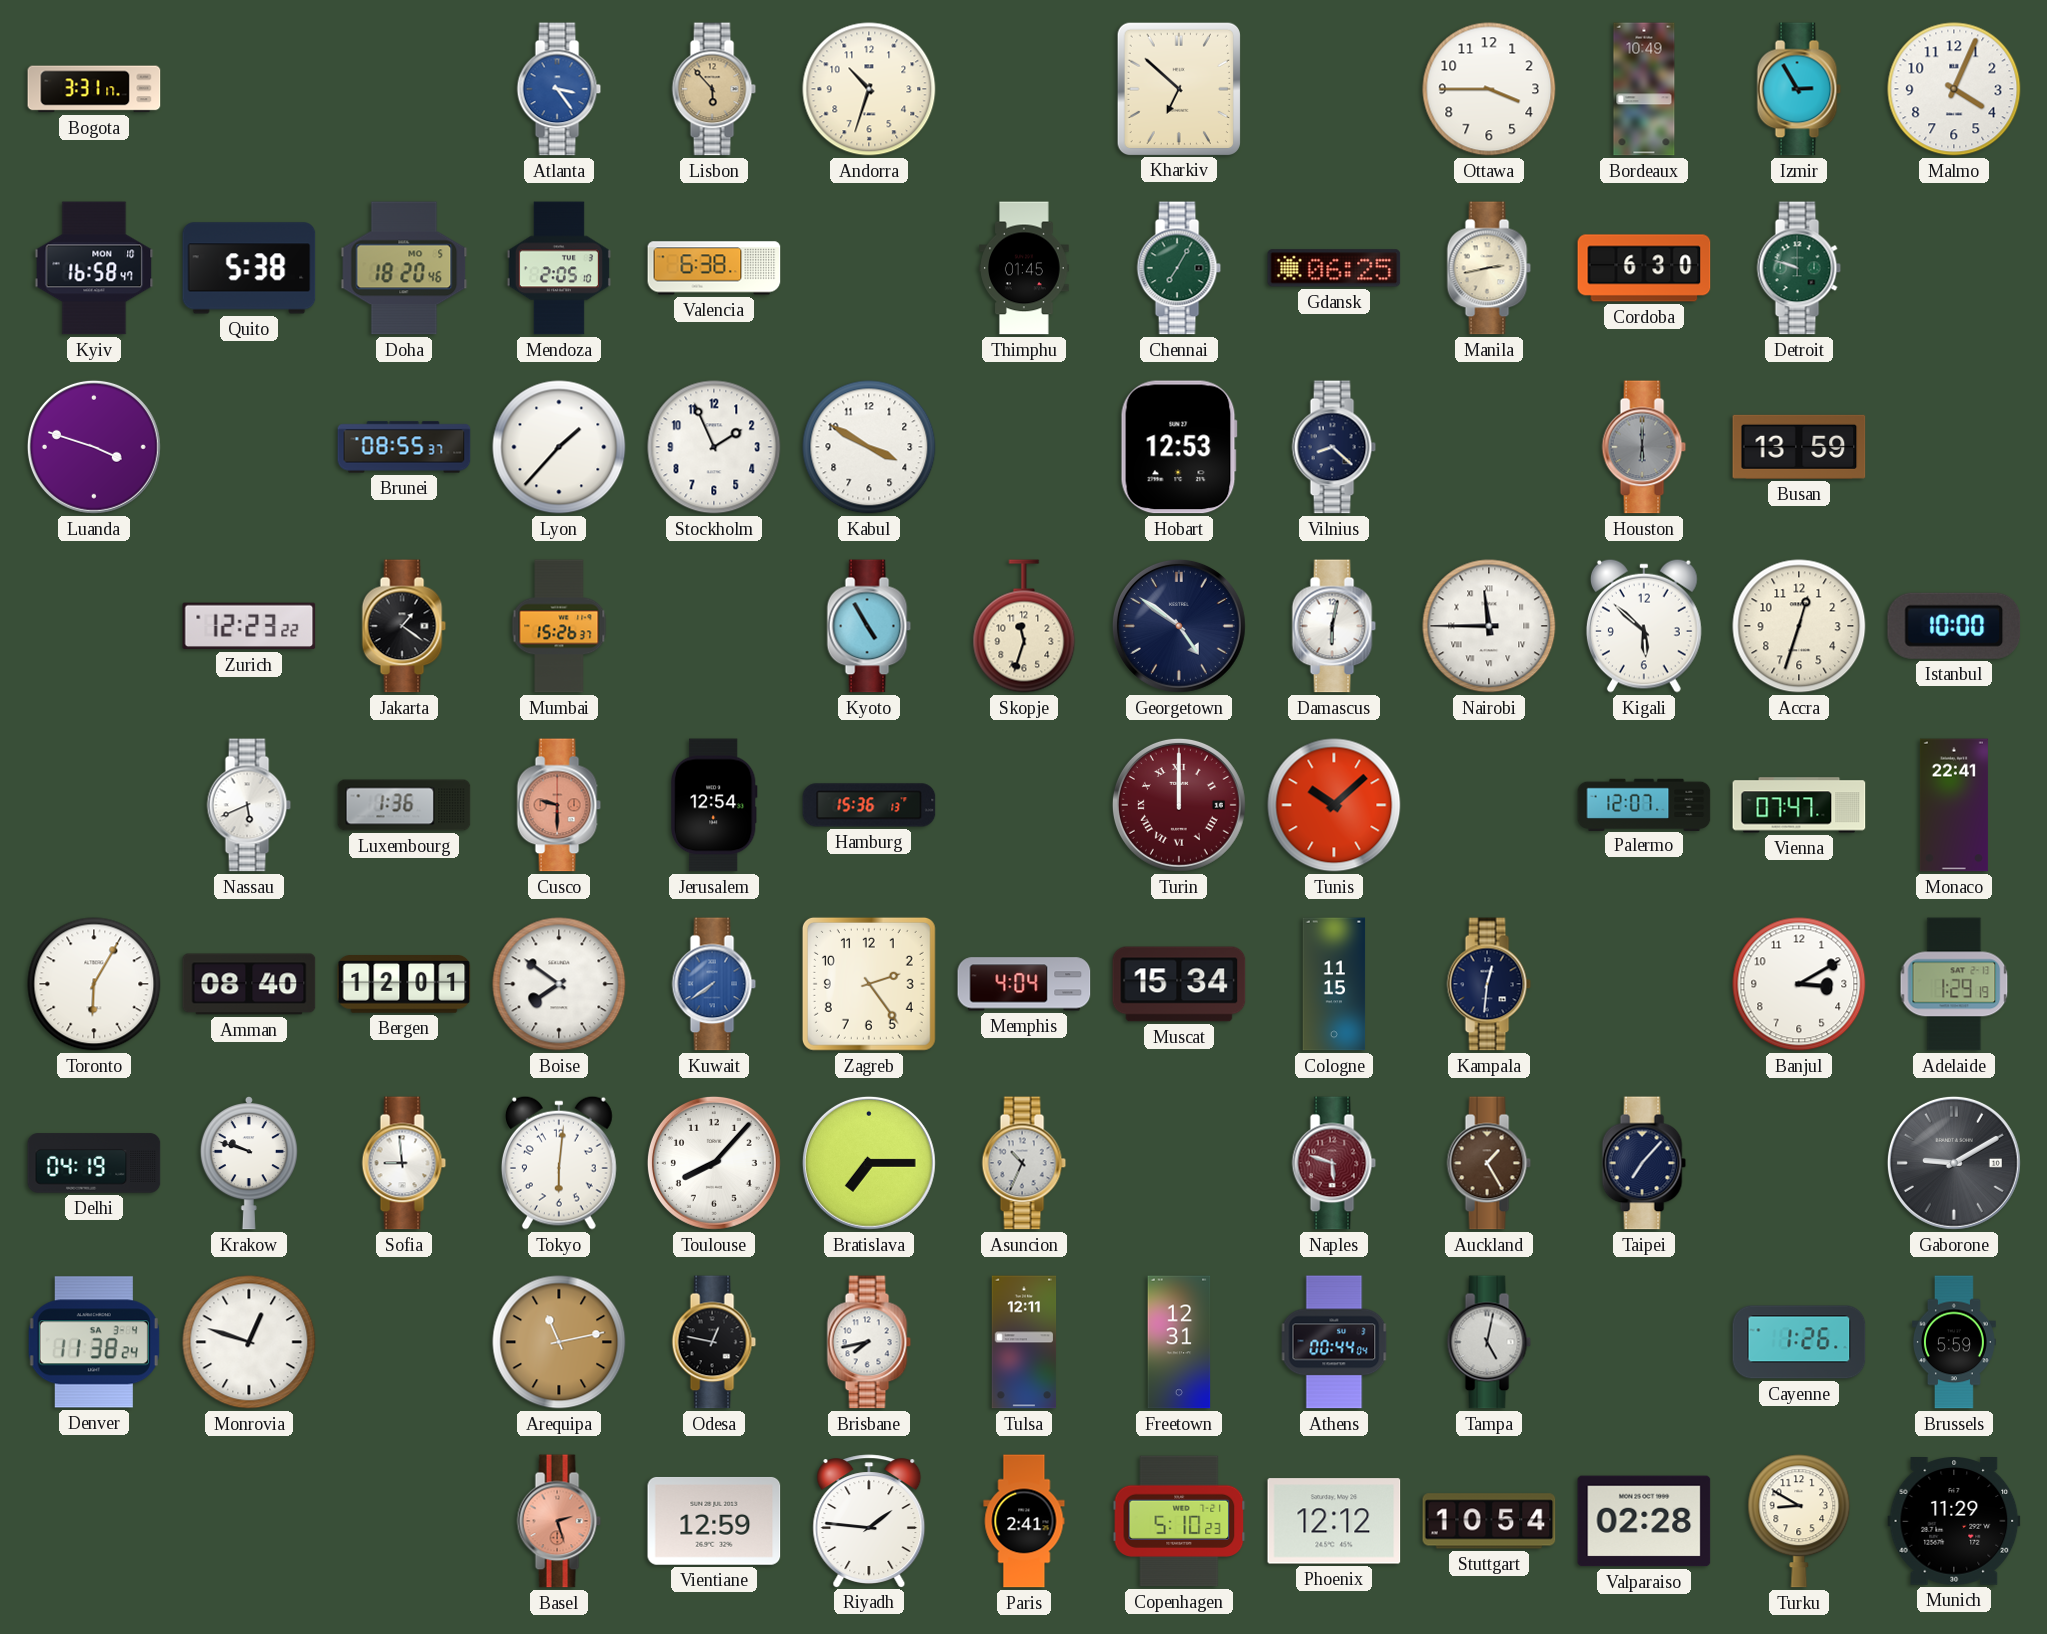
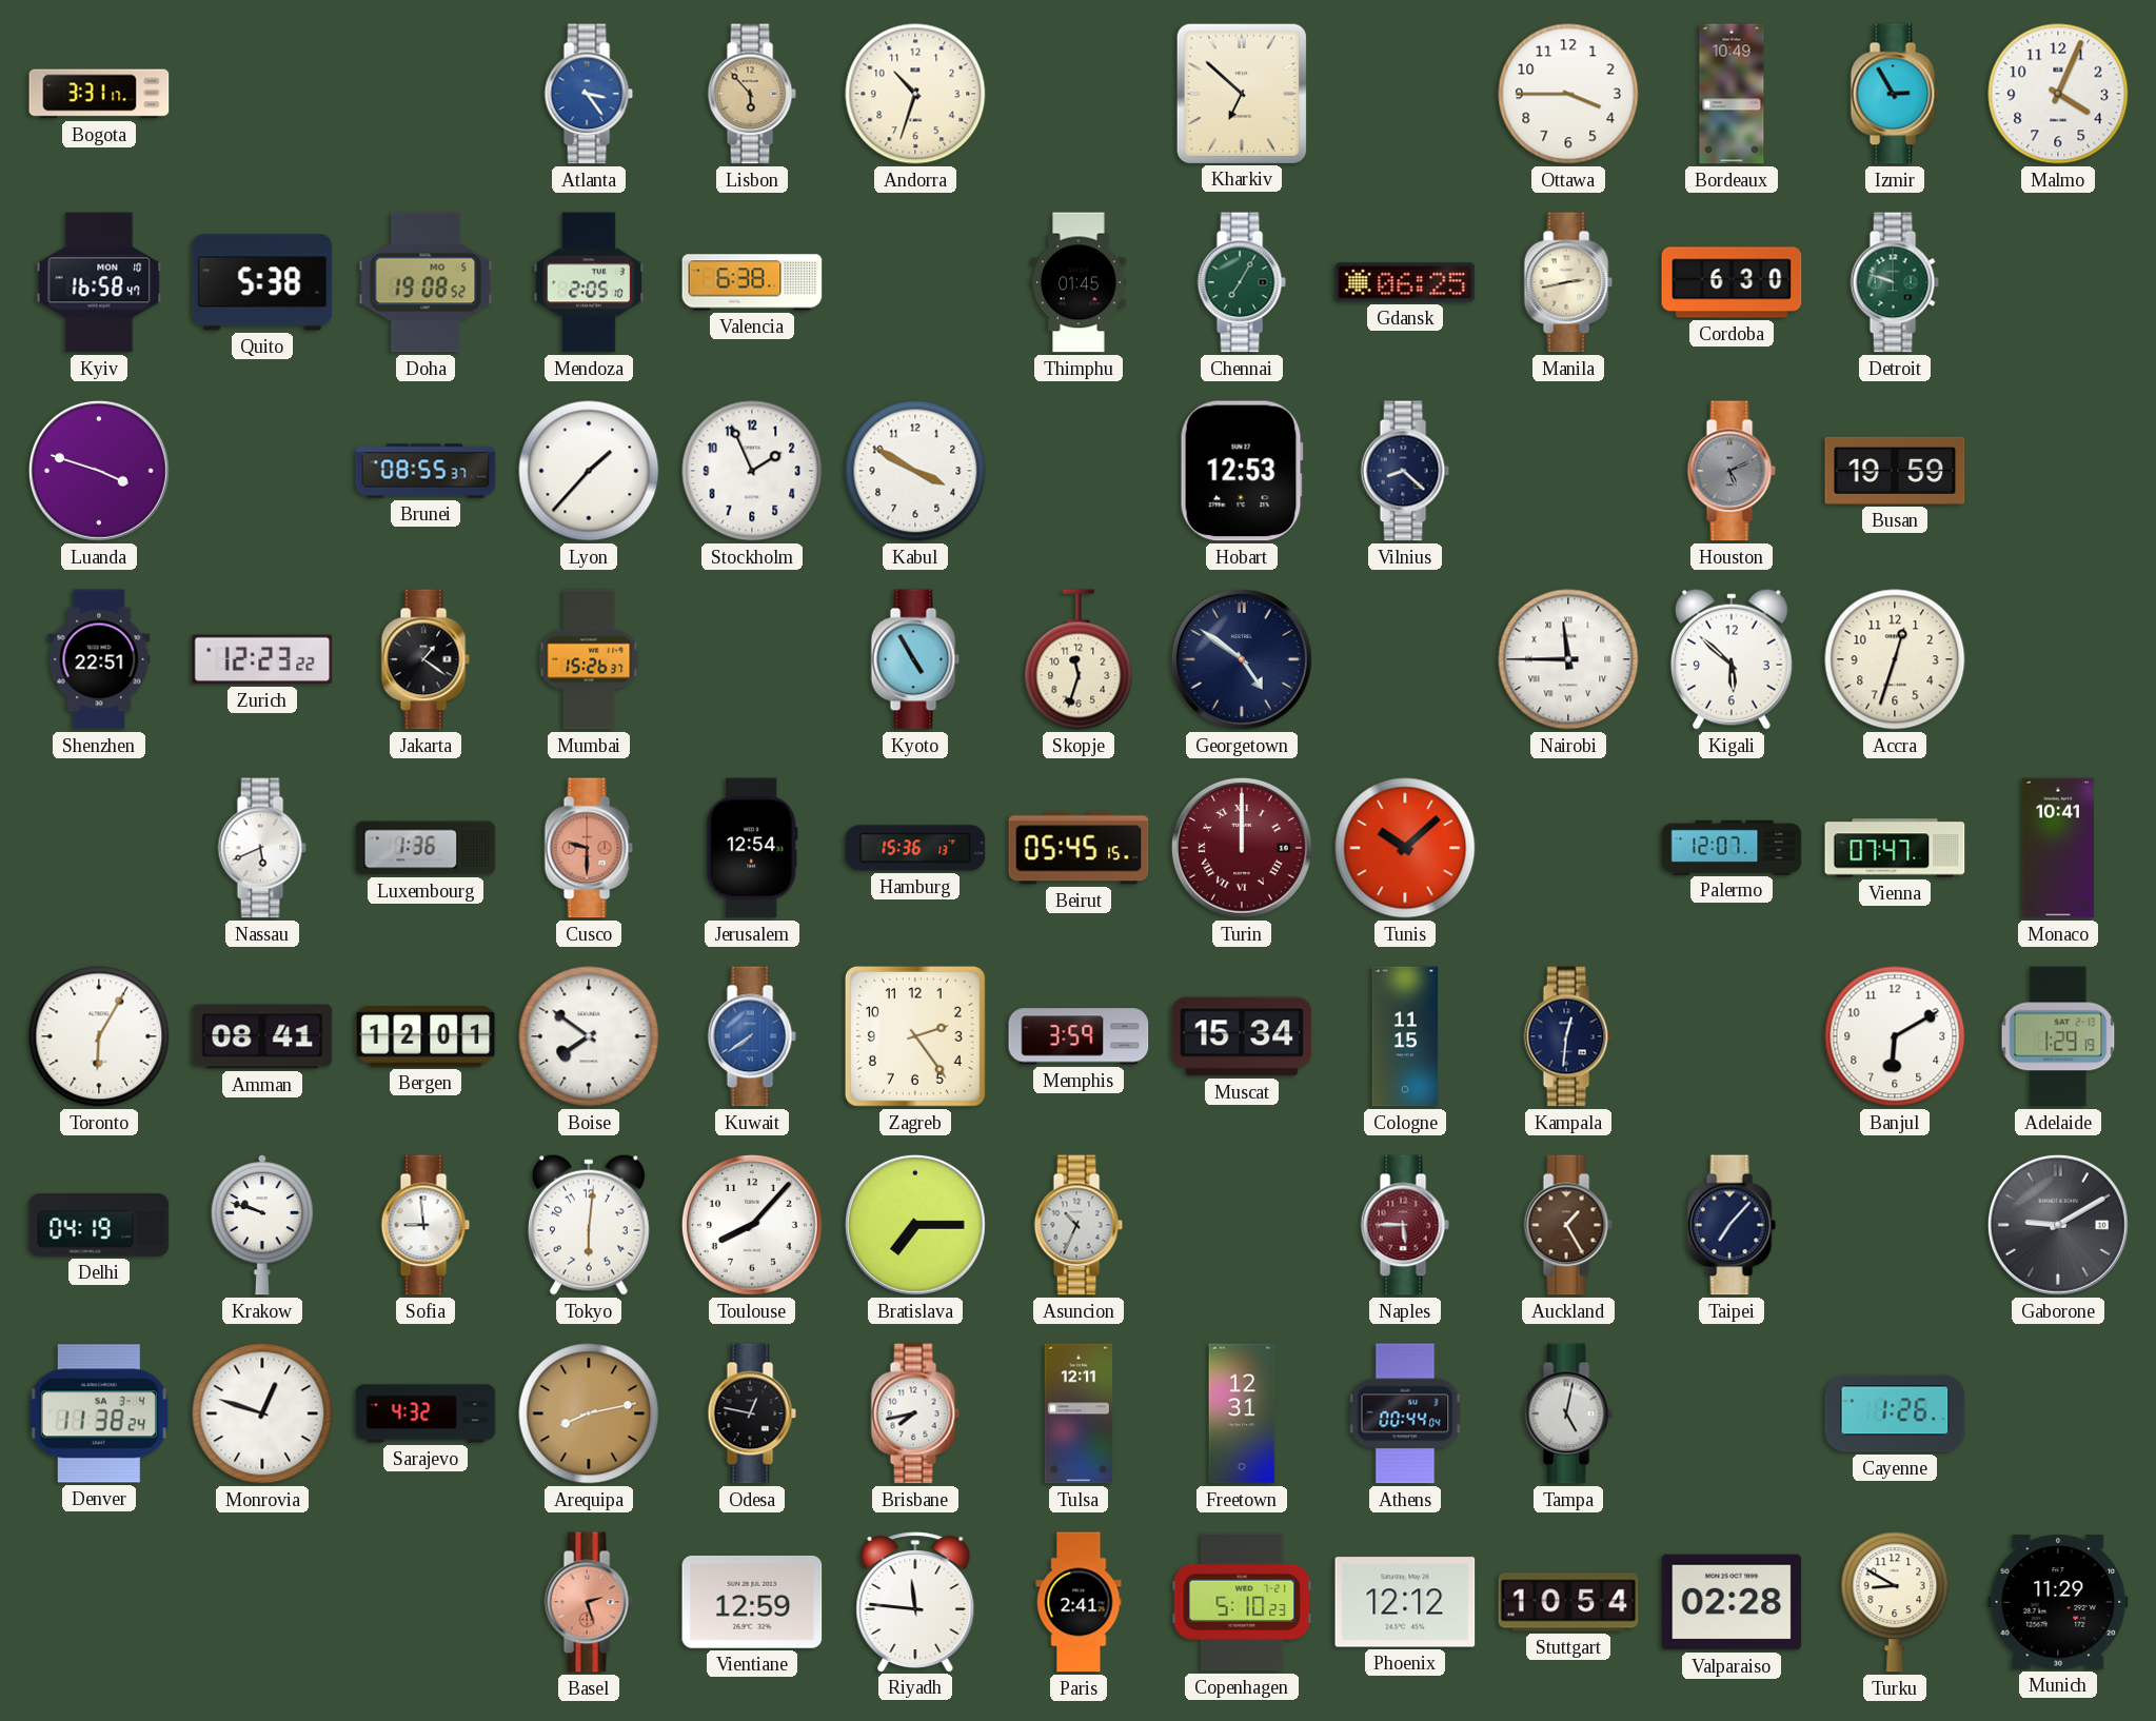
Doha: 18:20 -> 19:08
Houston: 6:00 -> 5:11
Busan: 13:59 -> 19:59
Shenzhen: none -> 22:51
Damascus: 6:02 -> none
Istanbul: 10:00 -> none
Beirut: none -> 05:45
Monaco: 22:41 -> 10:41
Amman: 08:40 -> 08:41
Memphis: 4:04 -> 3:59
Banjul: 3:10 -> 6:10
Naples: 5:48 -> 5:45
Sarajevo: none -> 4:32
Arequipa: 11:13 -> 8:13
Brussels: 5:59 -> none
Riyadh: 1:46 -> 11:46
